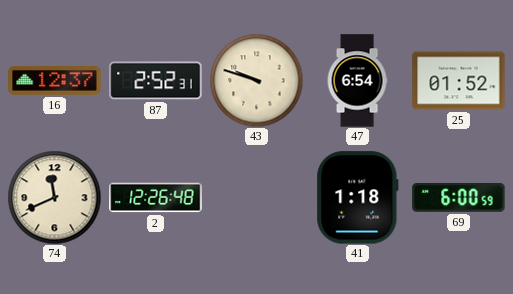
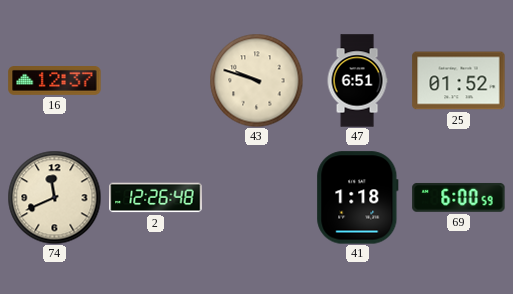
87: 2:52 -> none
47: 6:54 -> 6:51
